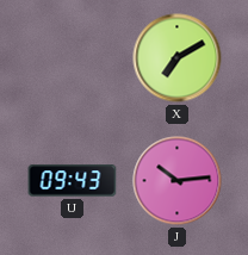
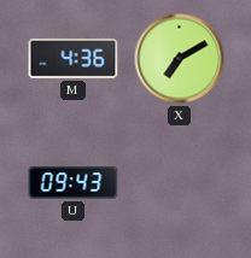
M: none -> 4:36
J: 10:14 -> none
